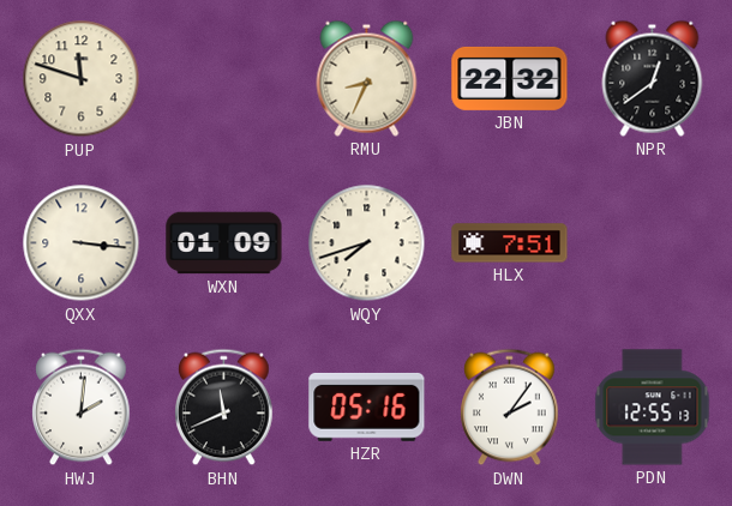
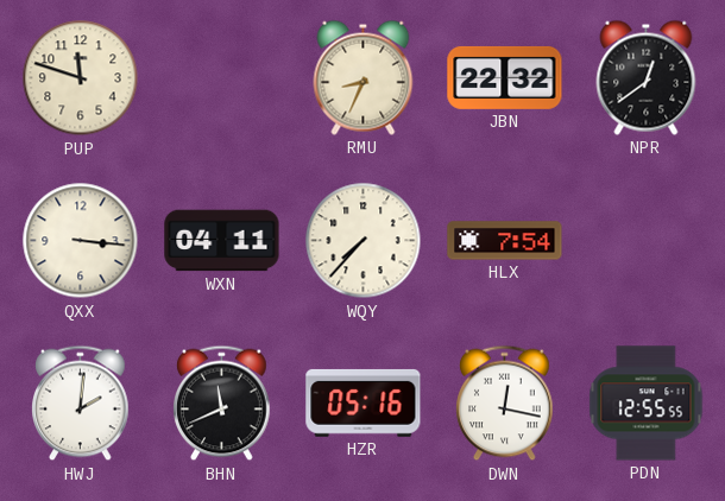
WXN: 01:09 -> 04:11
WQY: 7:42 -> 7:37
HLX: 7:51 -> 7:54
DWN: 2:06 -> 12:17
PDN: 12:55:13 -> 12:55:55
